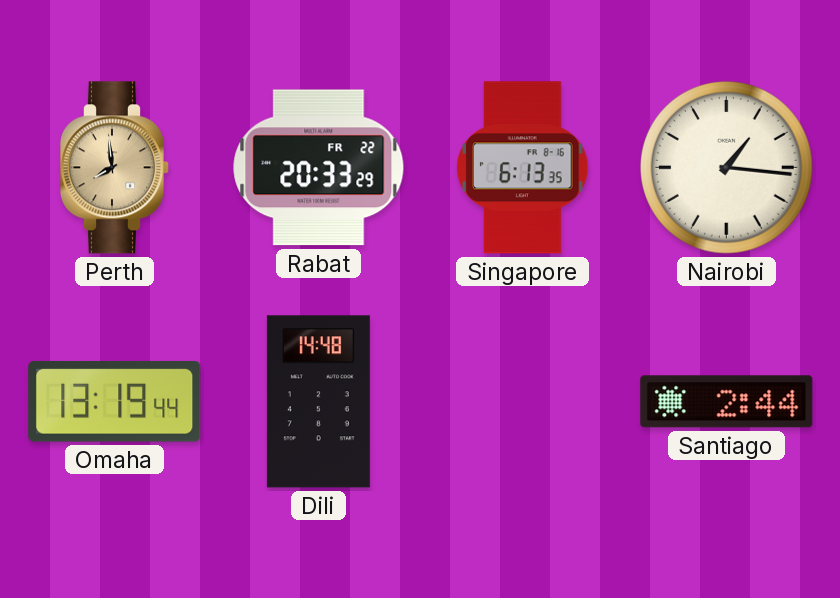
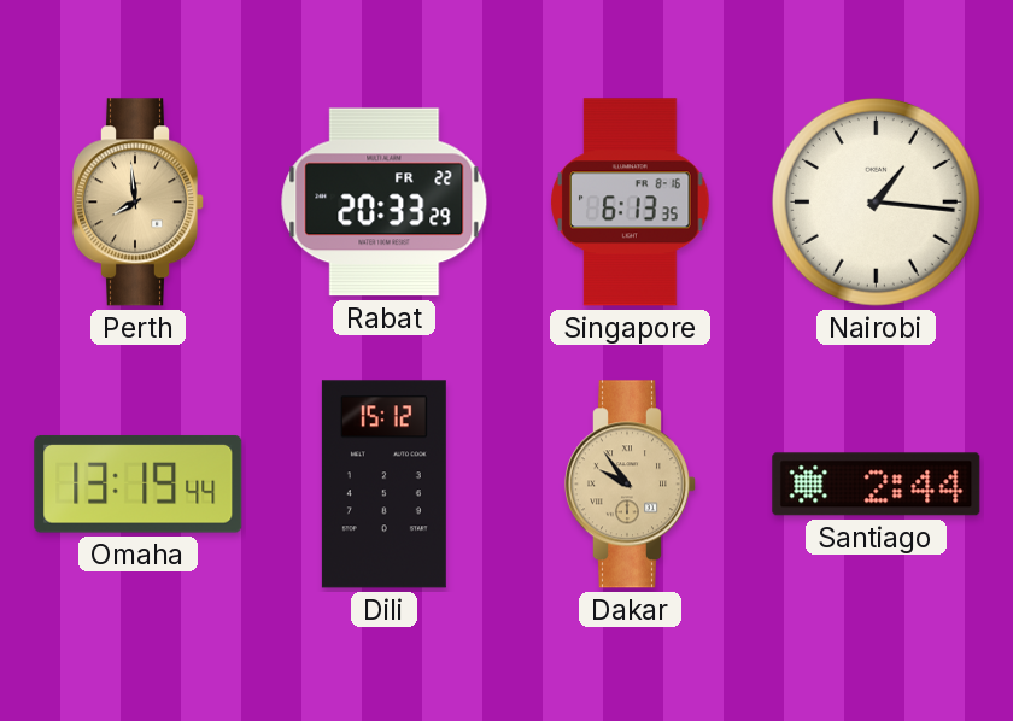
Dili: 14:48 -> 15:12
Dakar: none -> 9:54
